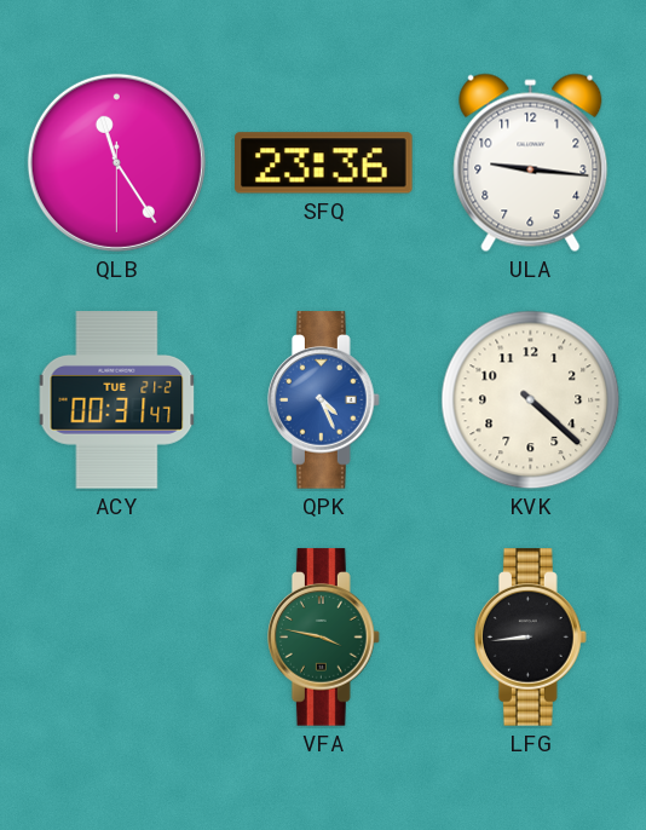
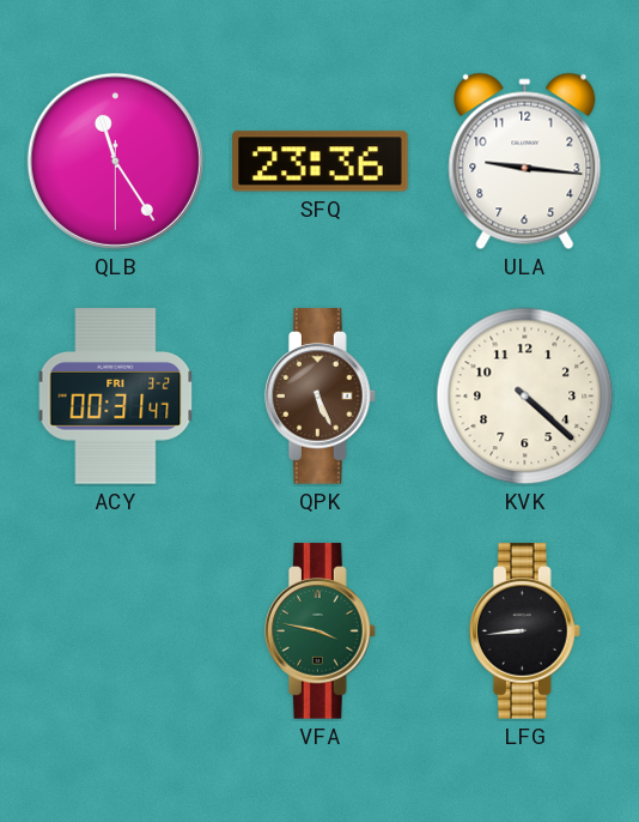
ACY date: TUE 21-2 -> FRI 3-2
QPK: 4:26 -> 5:26
QPK dial: blue -> brown
